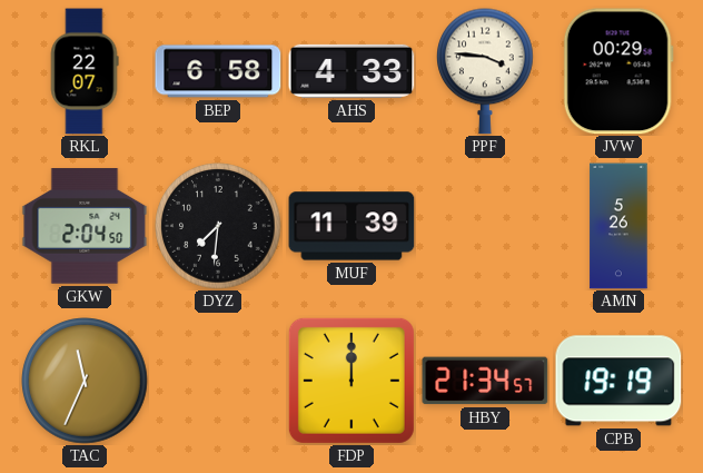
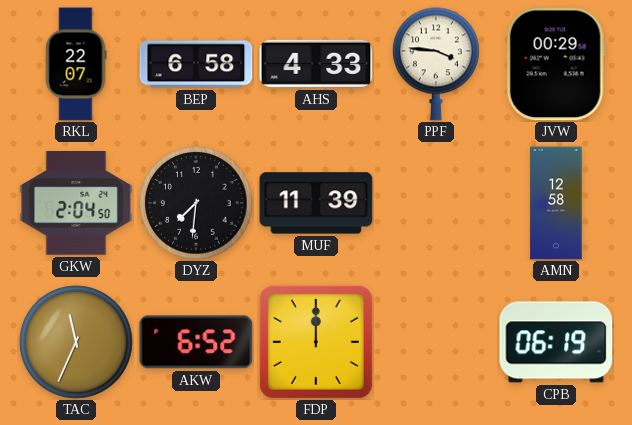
AMN: 5:26 -> 12:58
AKW: none -> 6:52
HBY: 21:34 -> none
CPB: 19:19 -> 06:19
